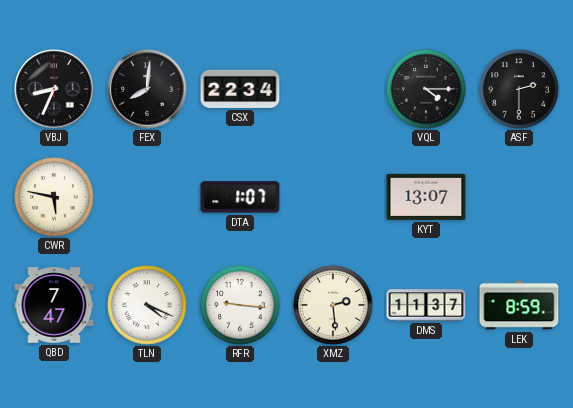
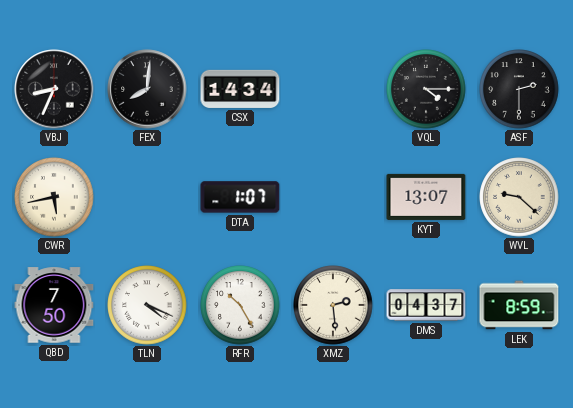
CSX: 22:34 -> 14:34
CWR: 5:47 -> 5:43
WVL: none -> 9:22
QBD: 7:47 -> 7:50
RFR: 9:16 -> 10:25
DMS: 11:37 -> 04:37
